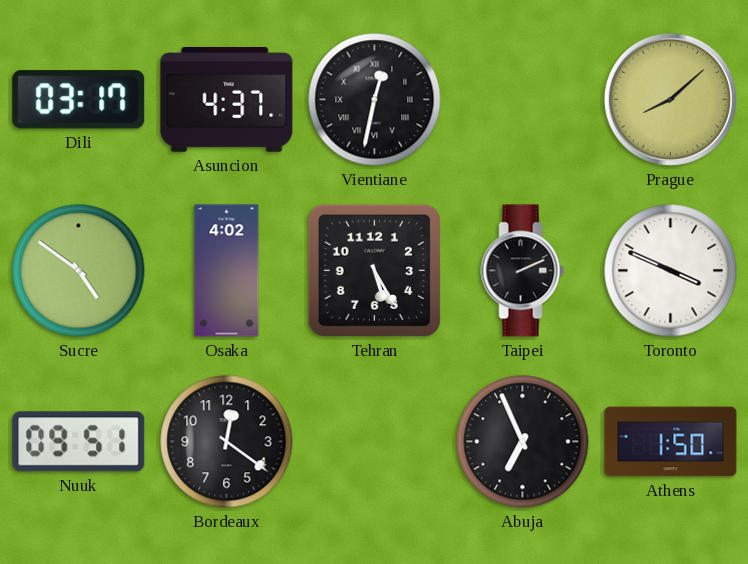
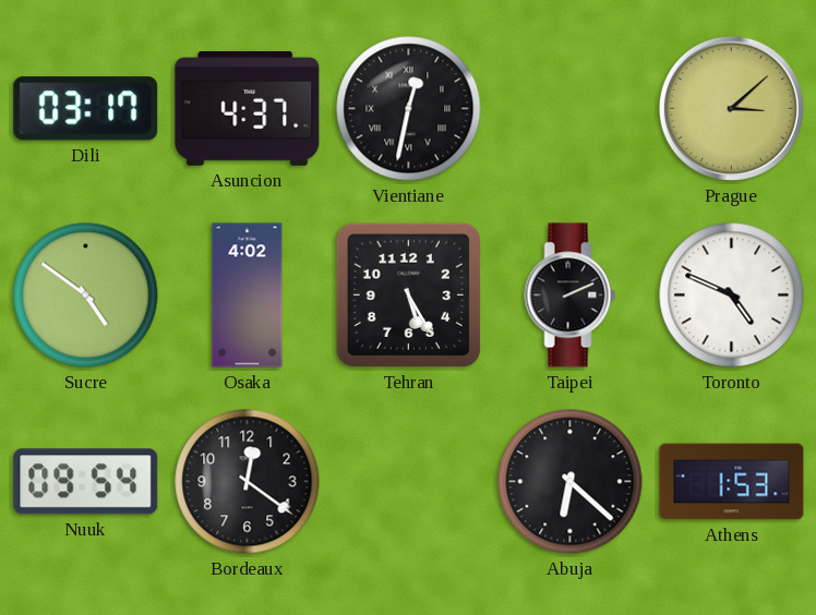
Prague: 8:08 -> 3:08
Toronto: 3:49 -> 4:49
Nuuk: 09:51 -> 09:54
Abuja: 6:56 -> 6:22
Athens: 1:50 -> 1:53
